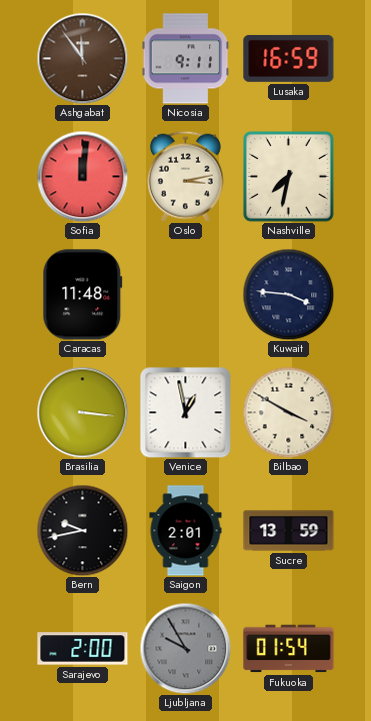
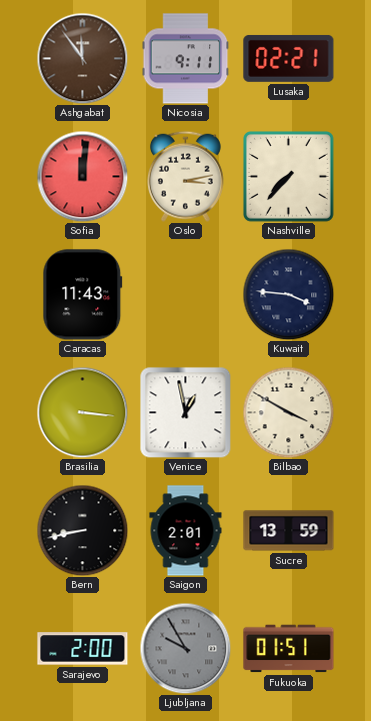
Lusaka: 16:59 -> 02:21
Nashville: 7:32 -> 7:37
Caracas: 11:48 -> 11:43
Bern: 9:43 -> 8:43
Fukuoka: 01:54 -> 01:51
